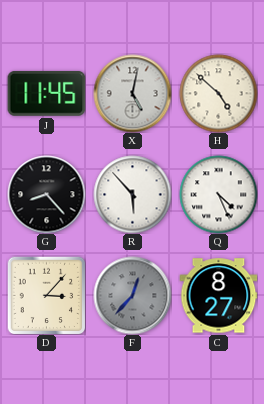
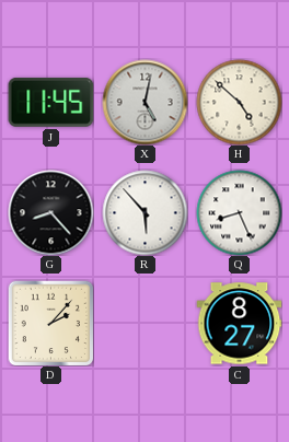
Q: 4:26 -> 8:26
D: 3:07 -> 2:07
F: 12:37 -> none
